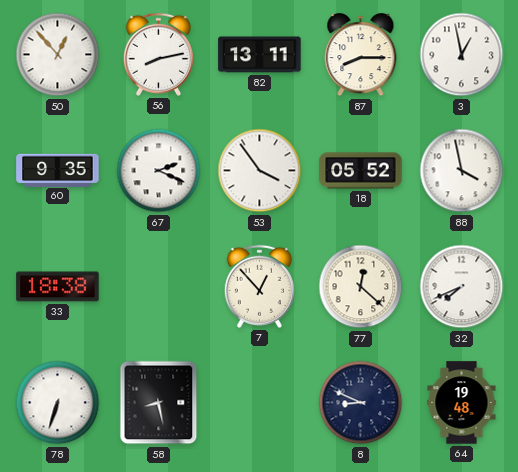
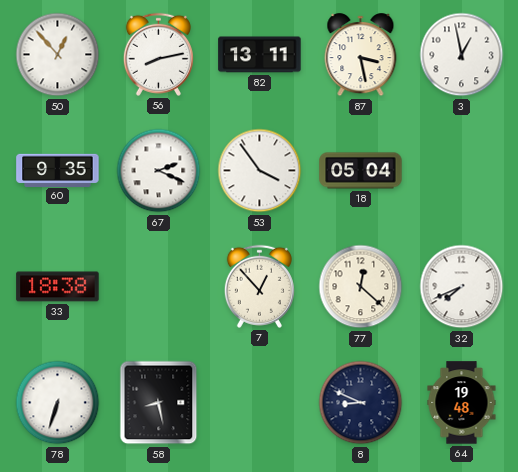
87: 8:15 -> 3:28
18: 05:52 -> 05:04
88: 3:58 -> none
